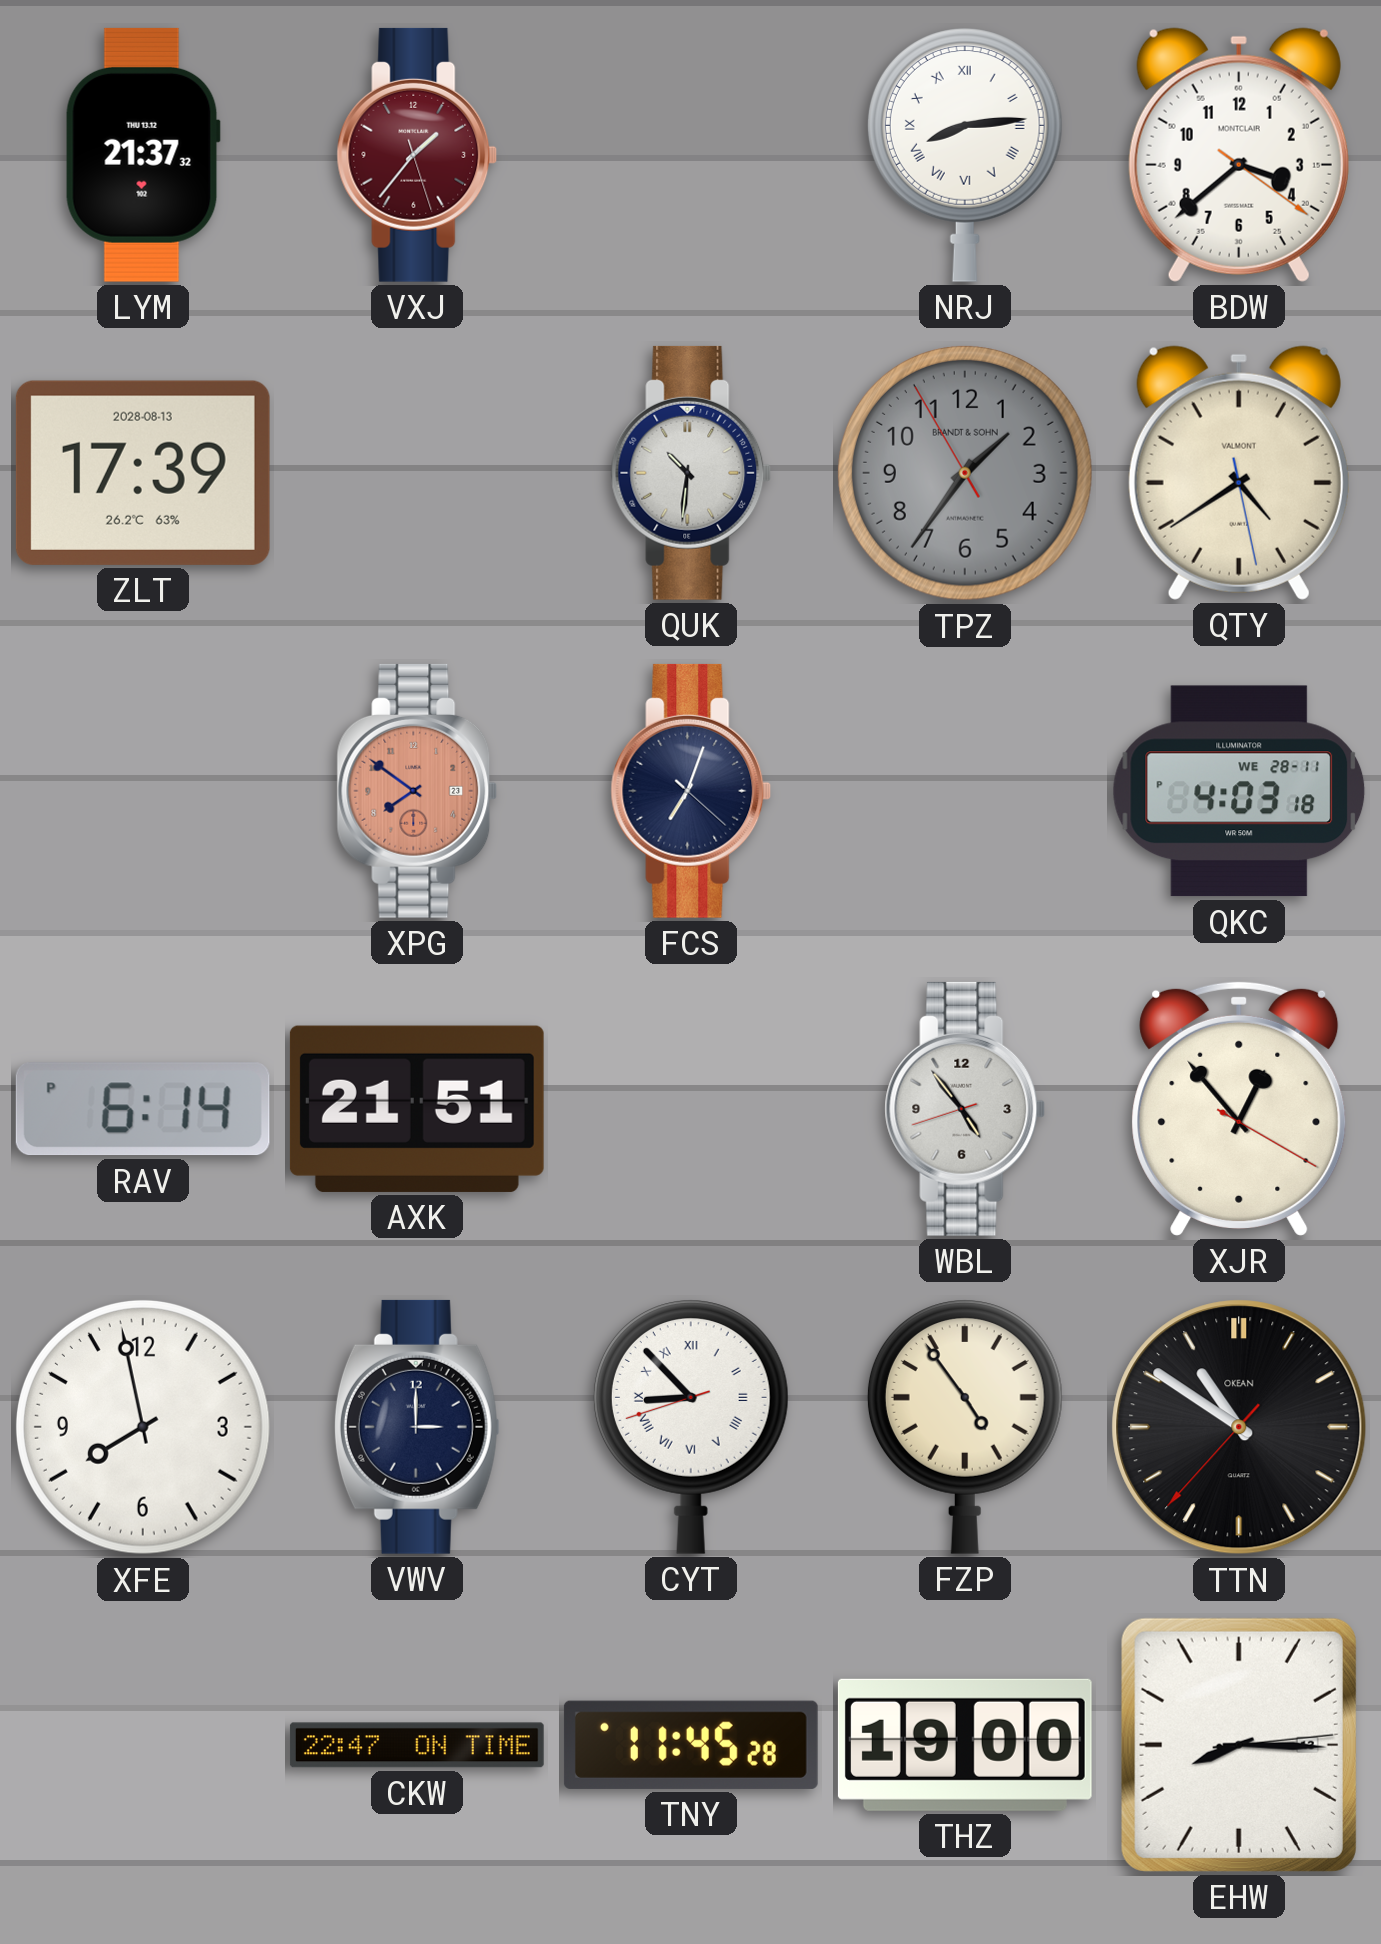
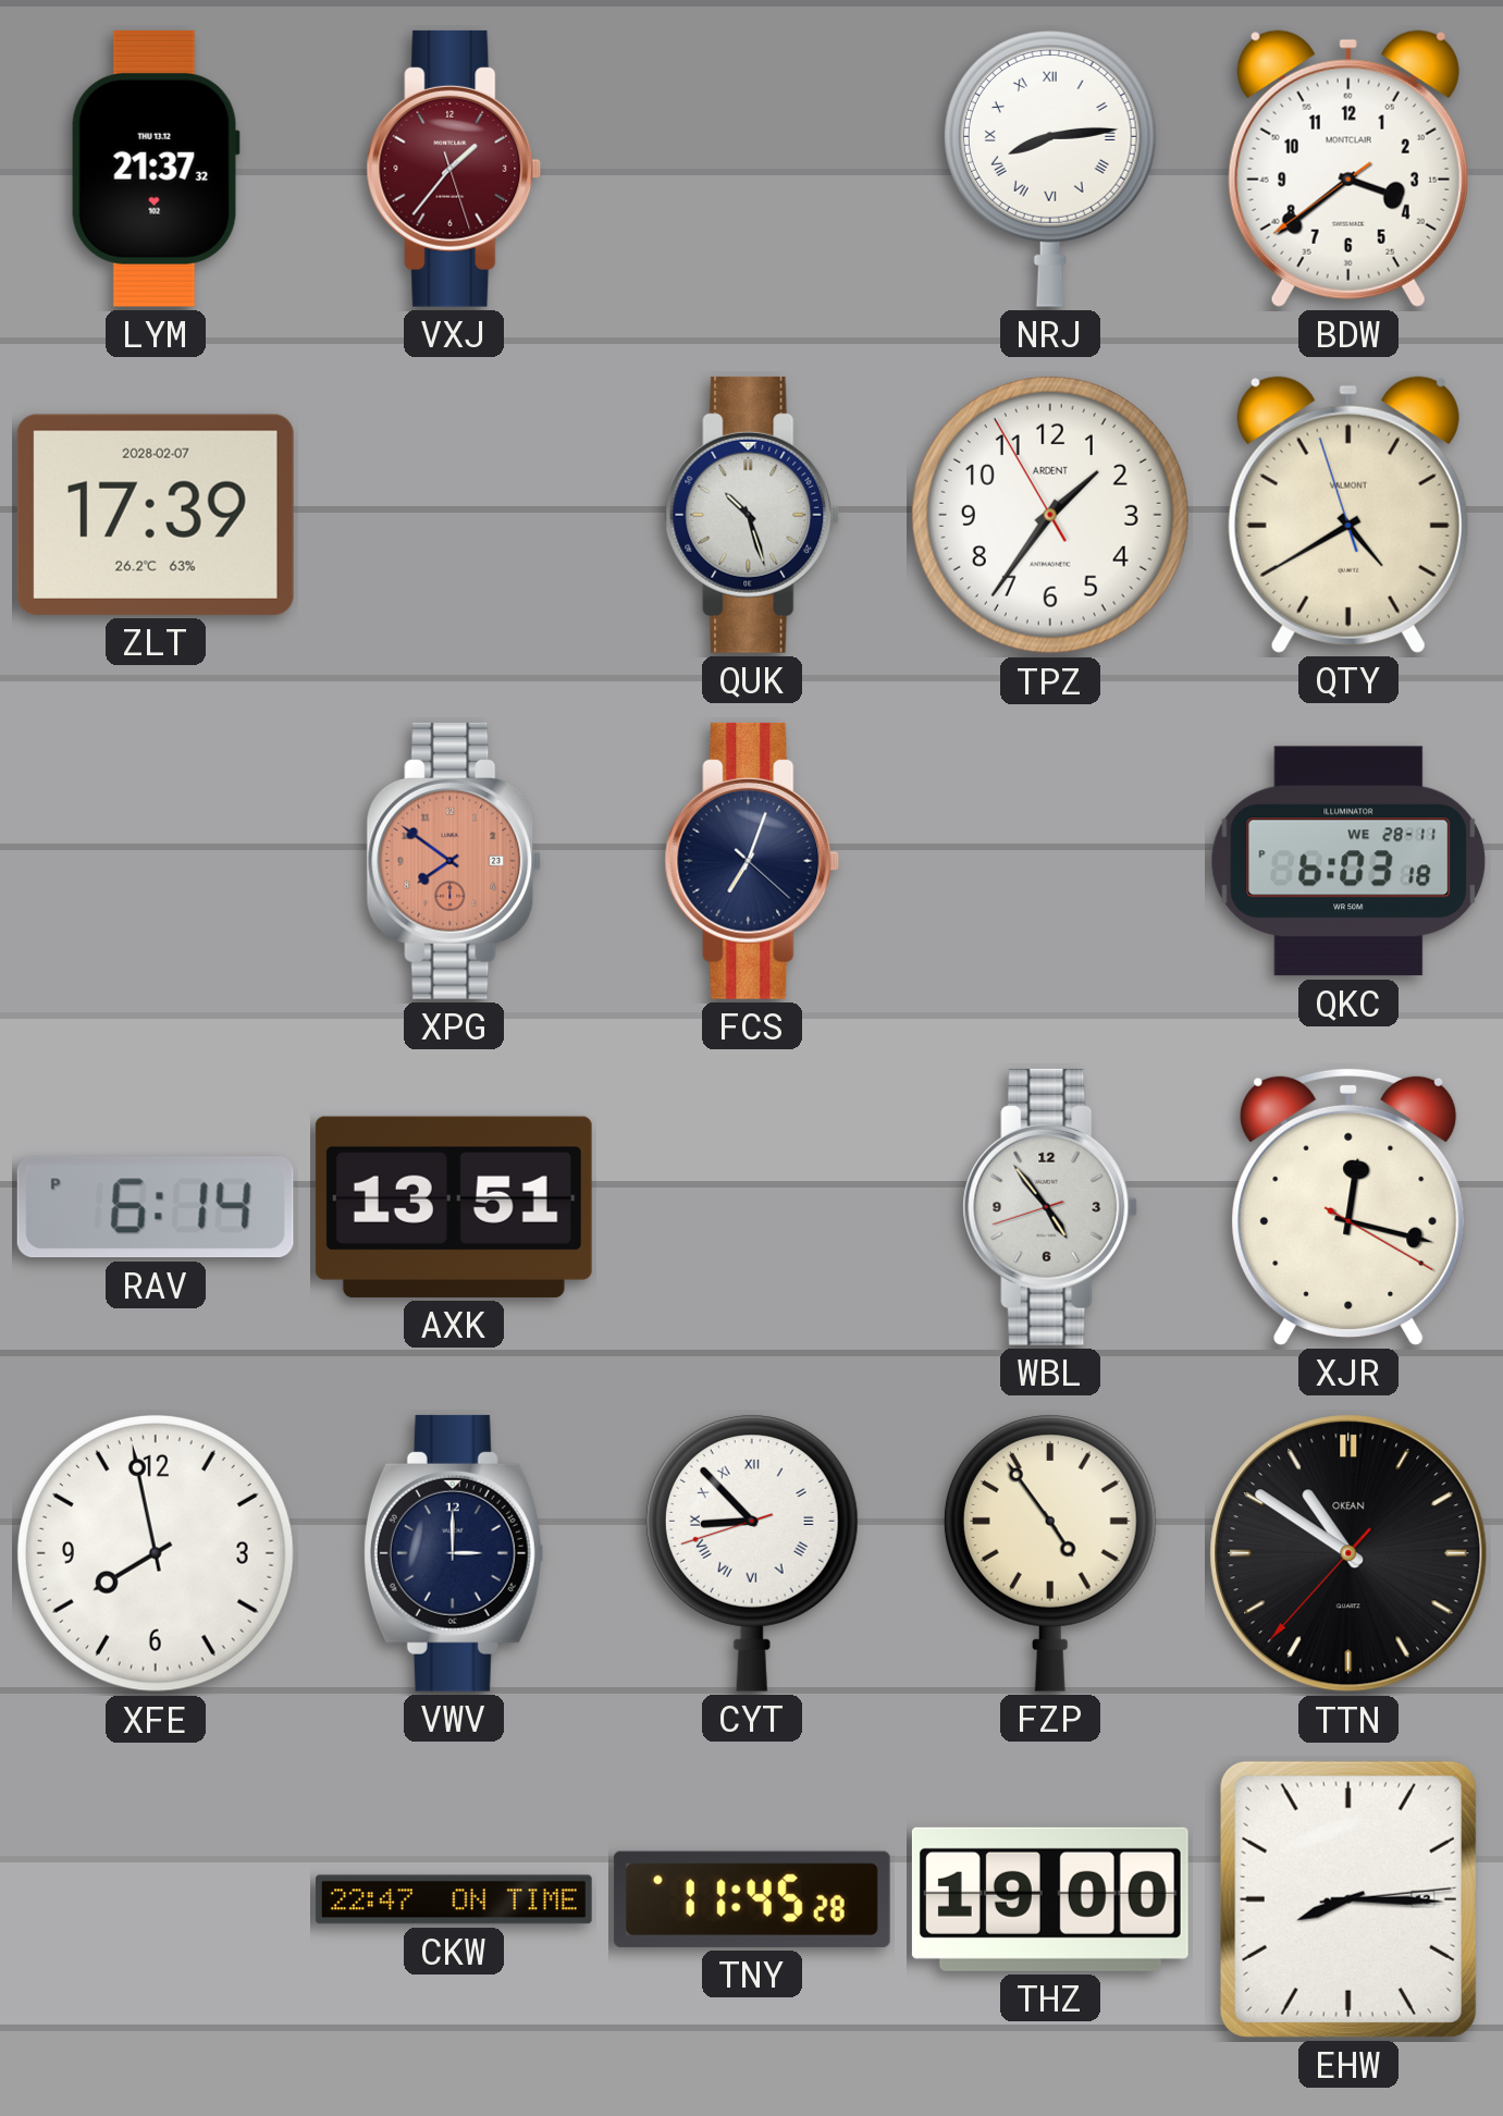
BDW: 3:38:21 -> 3:38:39
ZLT date: 2028-08-13 -> 2028-02-07
QUK: 10:31 -> 10:27
TPZ dial: grey -> white
TPZ brand: BRANDT & SOHN -> ARDENT
QTY: 4:39:28 -> 4:39:57
QKC: 4:03 -> 6:03
AXK: 21:51 -> 13:51
XJR: 12:53 -> 12:17
